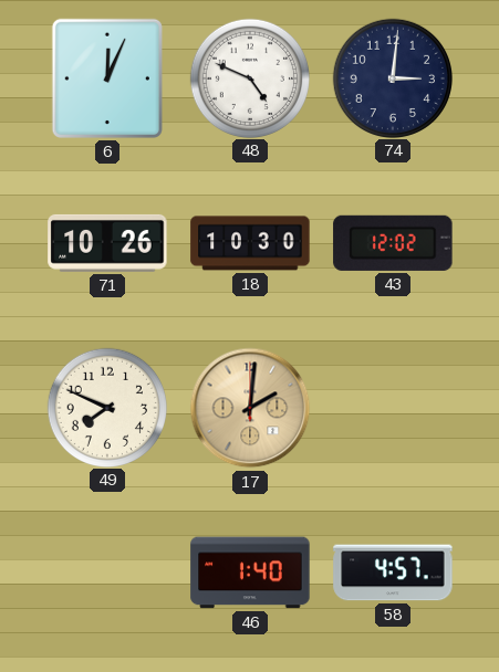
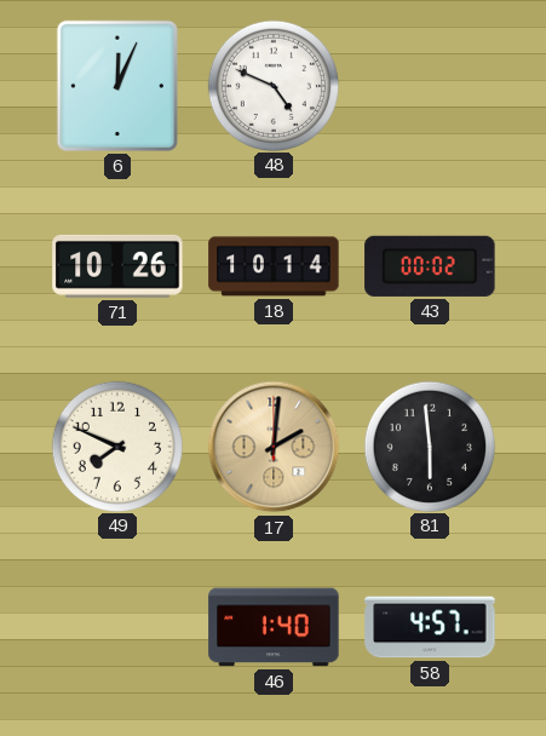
74: 3:01 -> none
18: 10:30 -> 10:14
43: 12:02 -> 00:02
81: none -> 5:59
